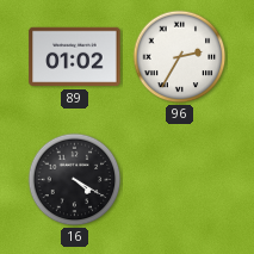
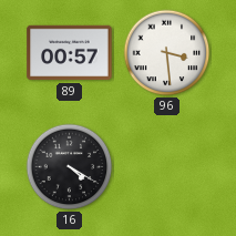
89: 01:02 -> 00:57
96: 2:35 -> 3:29
